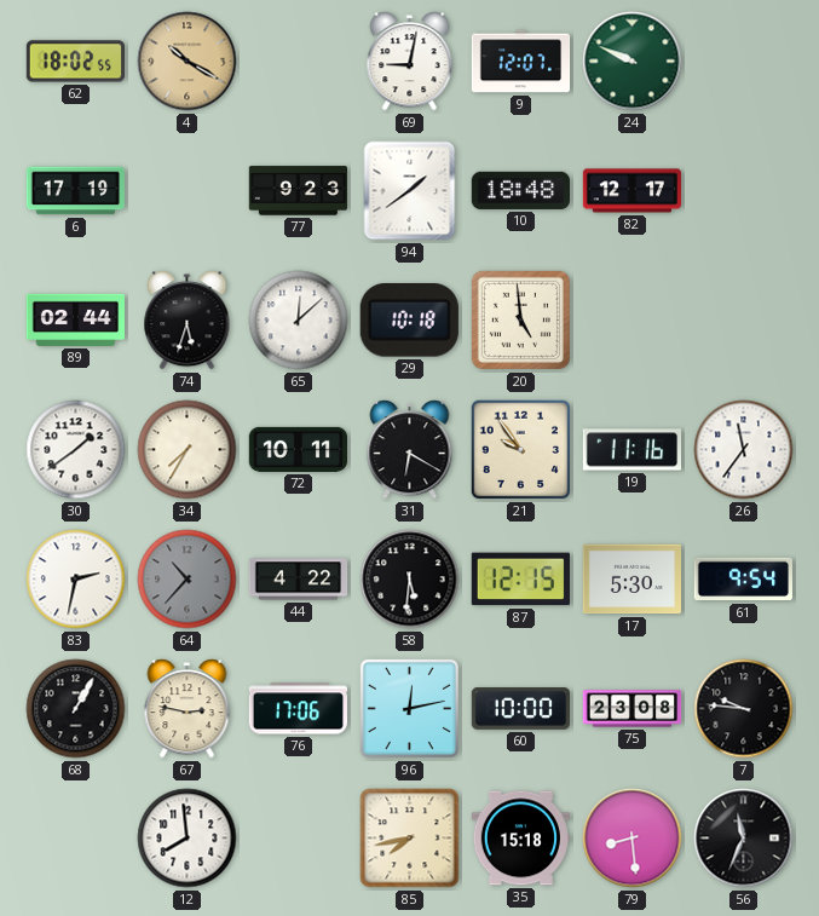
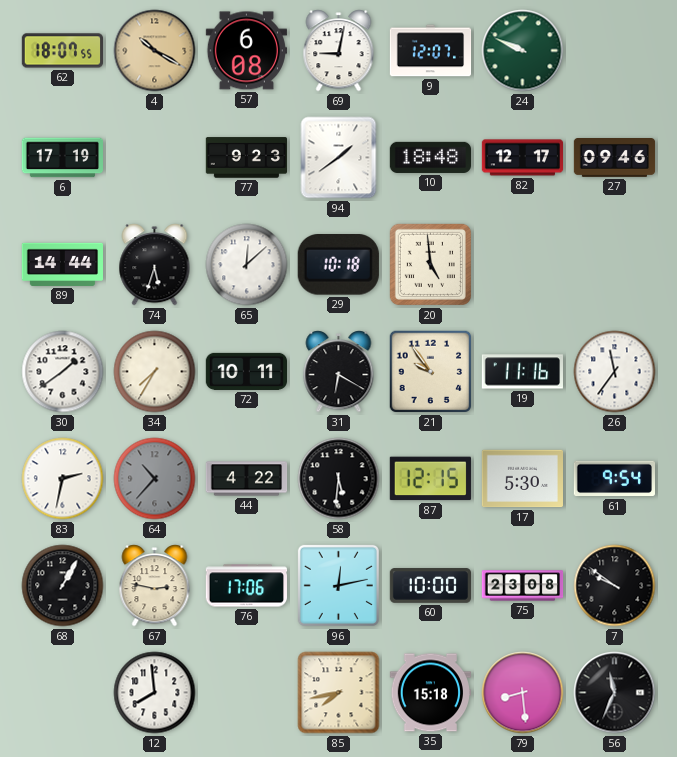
62: 18:02 -> 18:07
57: none -> 6:08
27: none -> 09:46
89: 02:44 -> 14:44
7: 9:46 -> 9:51
